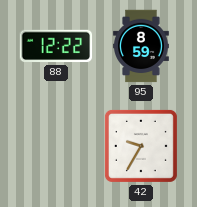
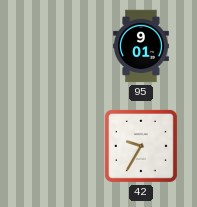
88: 12:22 -> none
95: 8:59 -> 9:01
